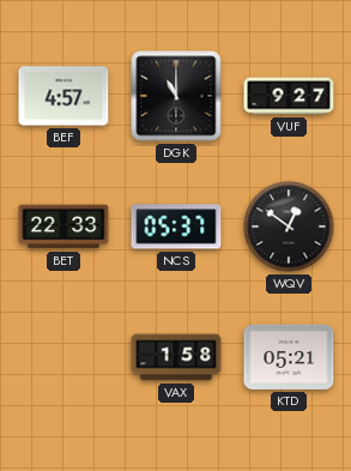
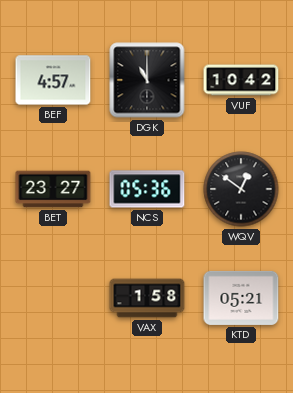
VUF: 9:27 -> 10:42
BET: 22:33 -> 23:27
NCS: 05:37 -> 05:36
